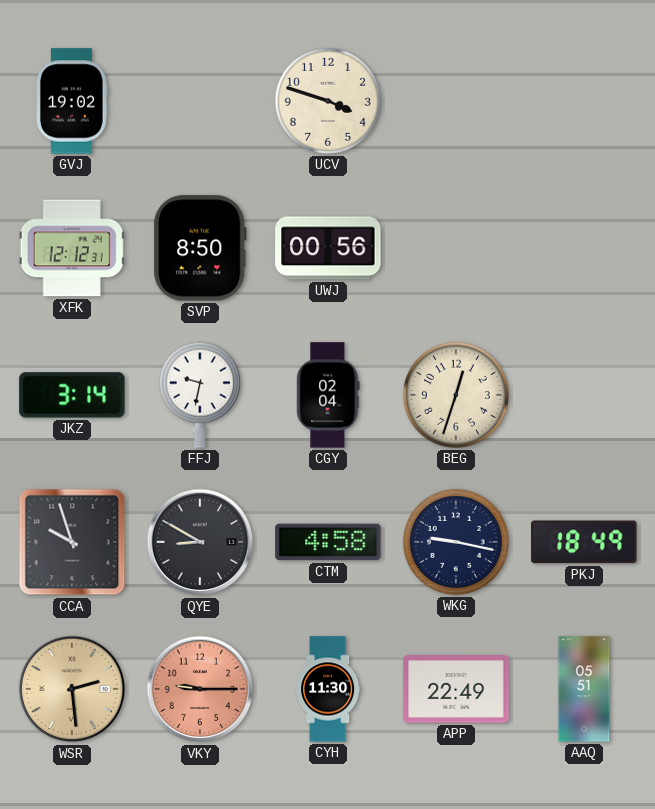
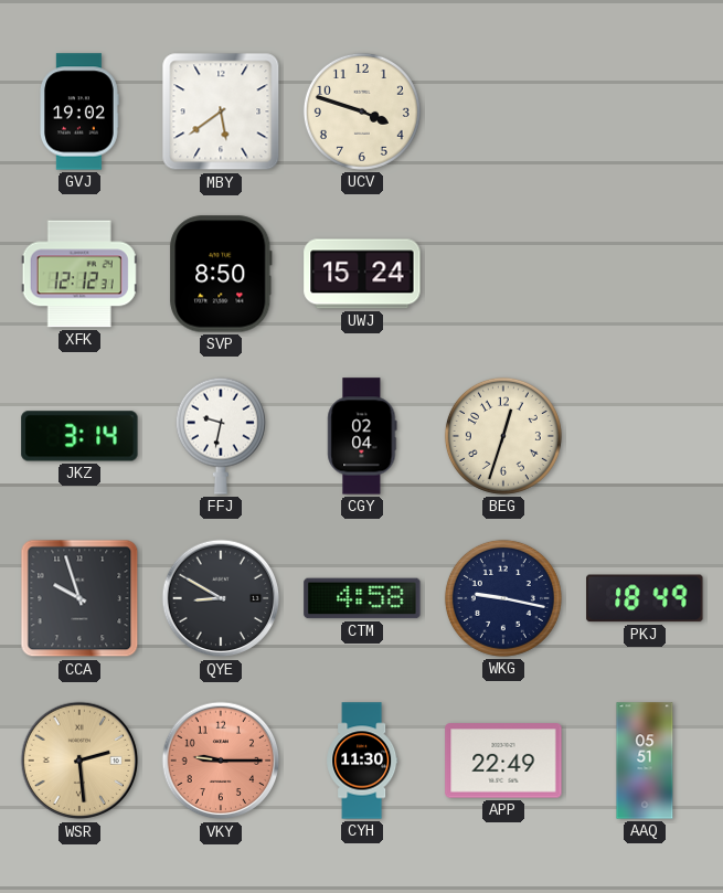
MBY: none -> 5:39
UWJ: 00:56 -> 15:24
